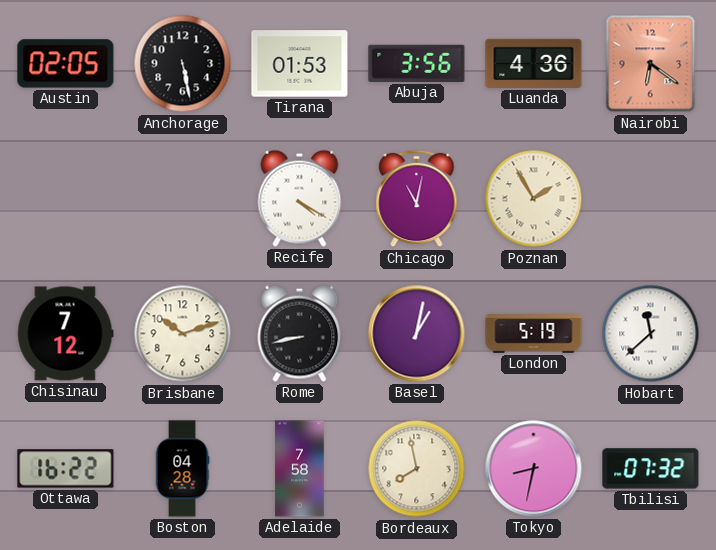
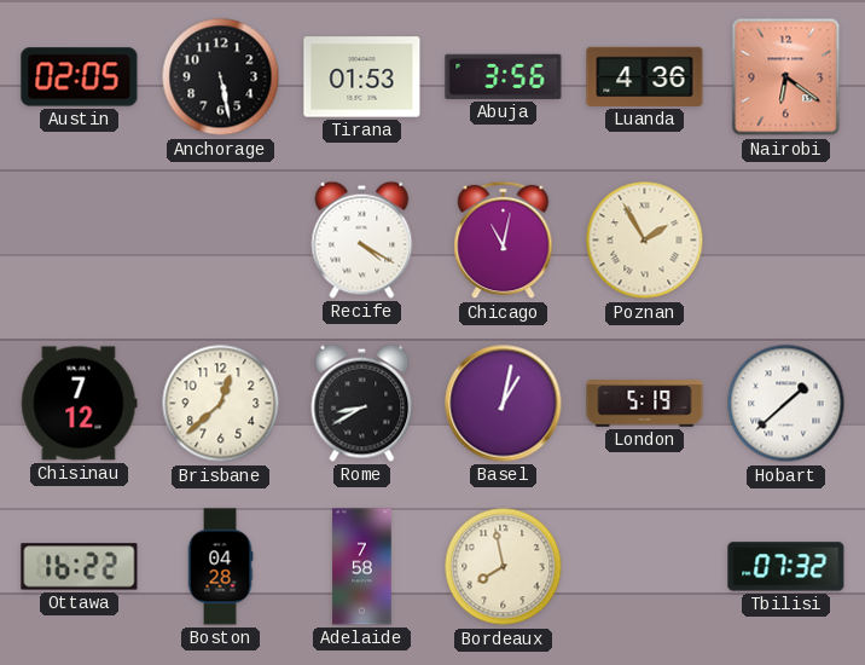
Brisbane: 10:12 -> 12:38
Rome: 8:43 -> 8:40
Hobart: 11:38 -> 1:38
Tokyo: 8:32 -> none
